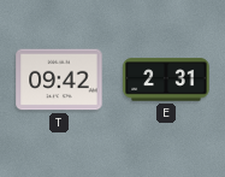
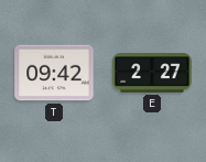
E: 2:31 -> 2:27
